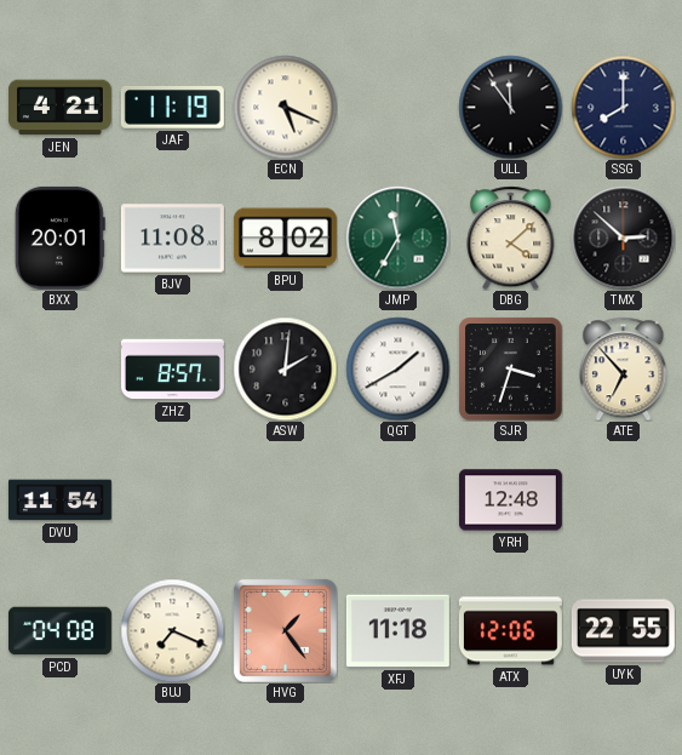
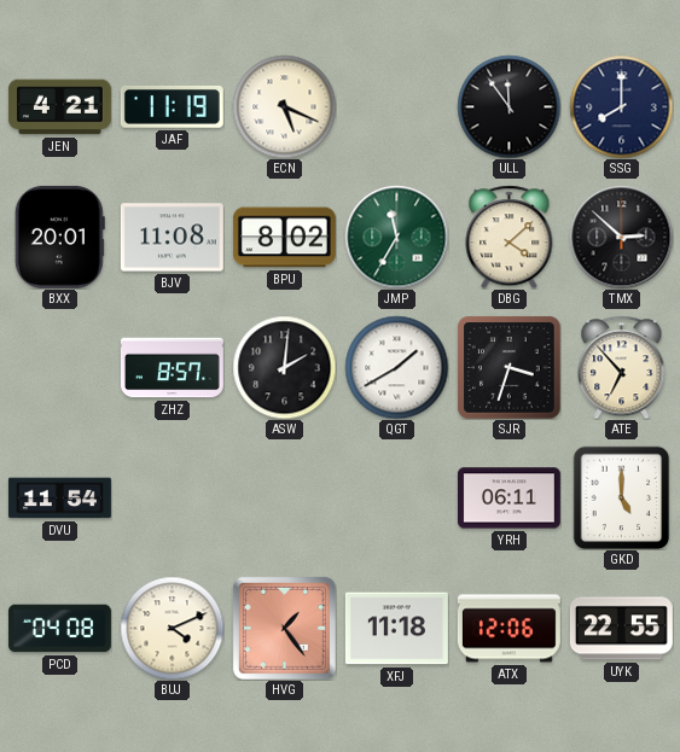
YRH: 12:48 -> 06:11
GKD: none -> 5:00
BUJ: 7:19 -> 4:11
